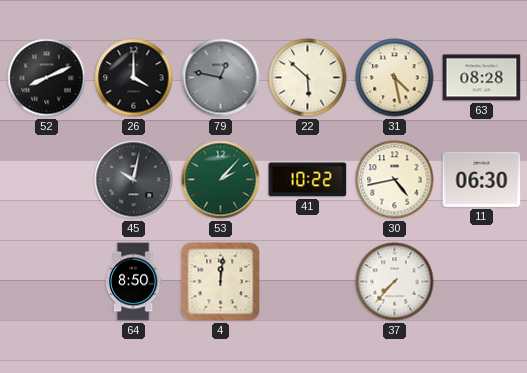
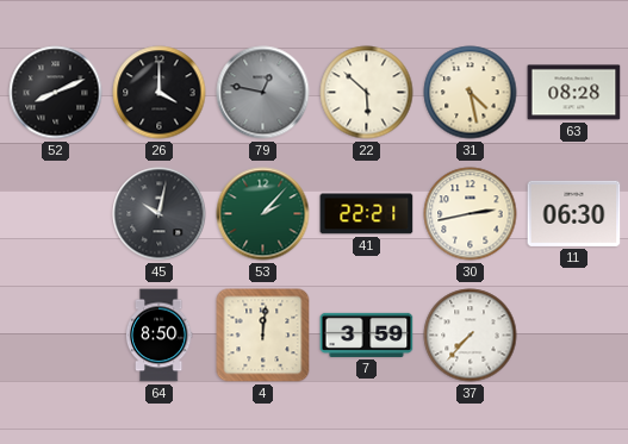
41: 10:22 -> 22:21
30: 4:43 -> 2:43
7: none -> 3:59
